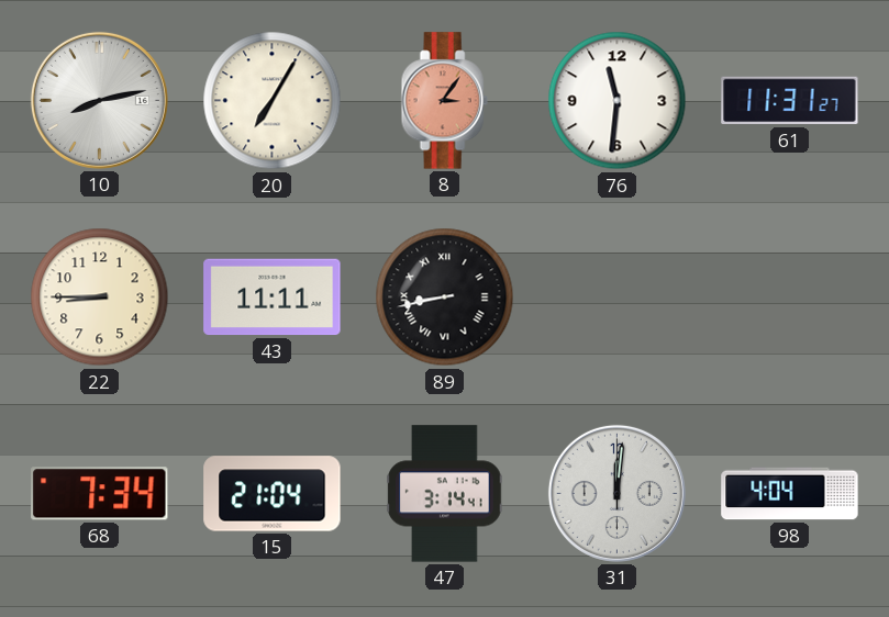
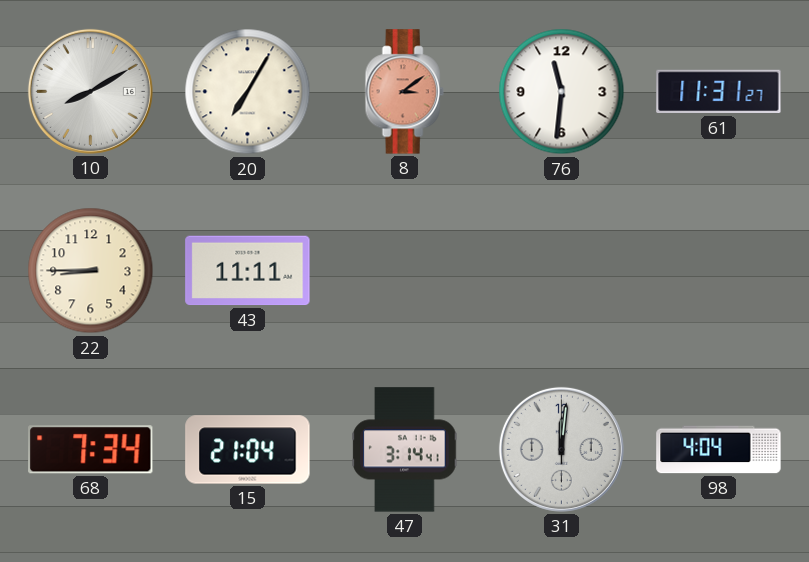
10: 8:13 -> 8:10
8: 3:06 -> 3:09
89: 8:43 -> none
